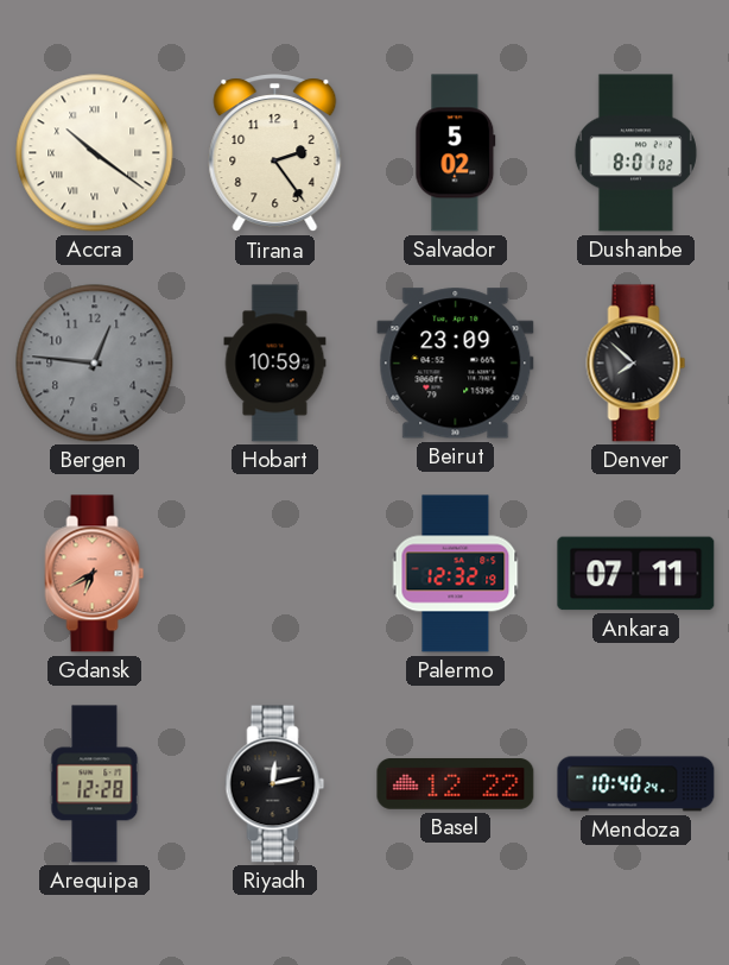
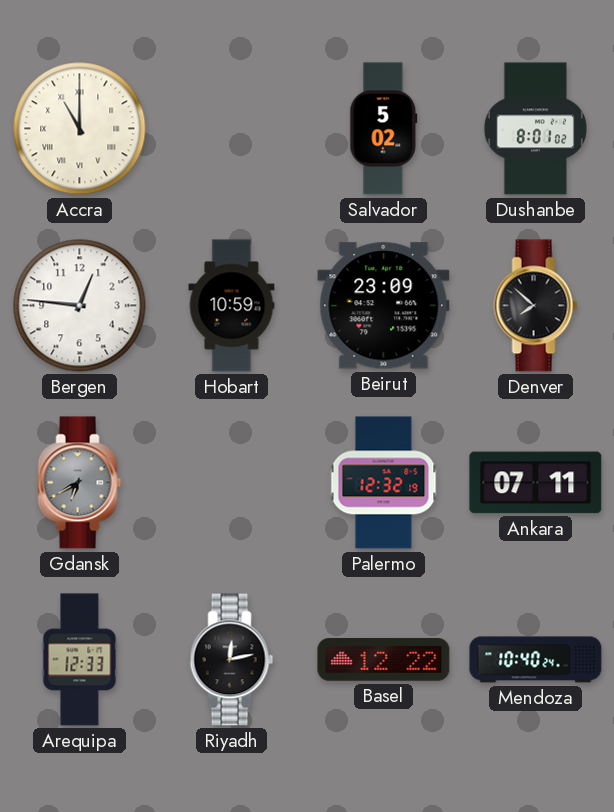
Accra: 10:21 -> 11:00
Tirana: 2:24 -> none
Bergen dial: grey -> white
Gdansk dial: salmon -> grey
Arequipa: 12:28 -> 12:33
